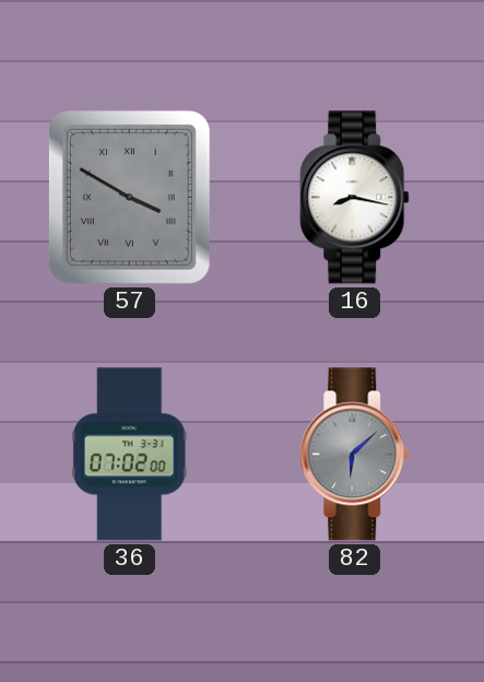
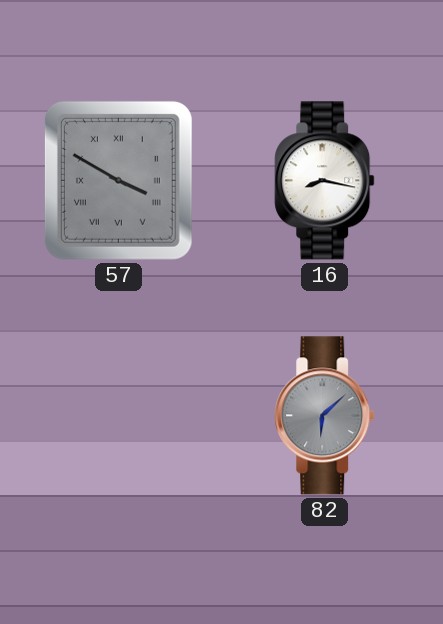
36: 07:02 -> none
